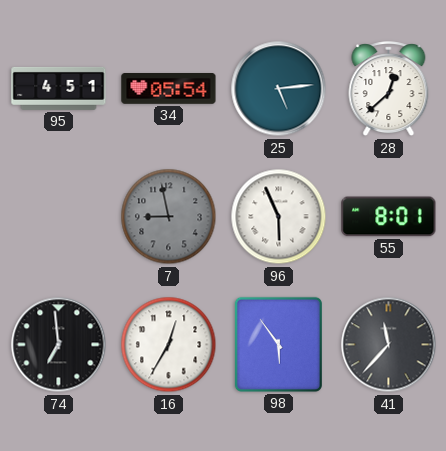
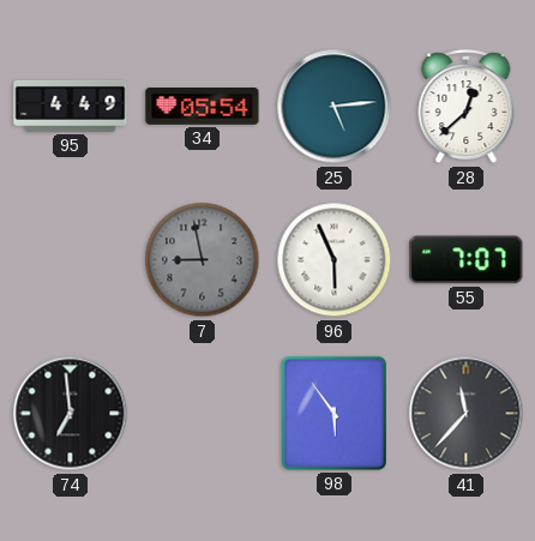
95: 4:51 -> 4:49
55: 8:01 -> 7:07
16: 12:35 -> none
